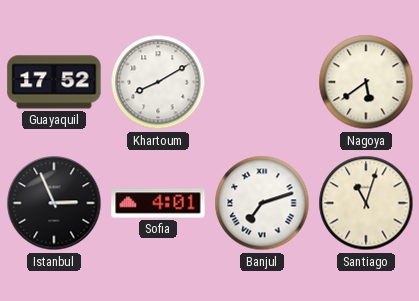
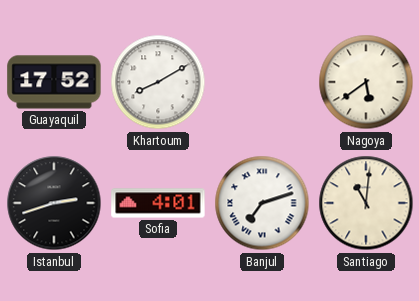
Istanbul: 2:56 -> 2:42
Santiago: 11:03 -> 11:01
